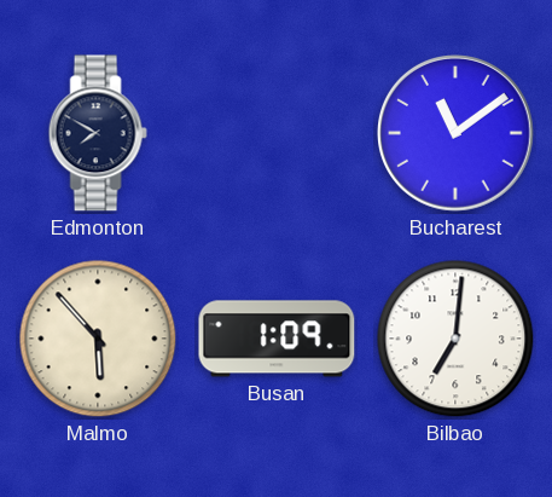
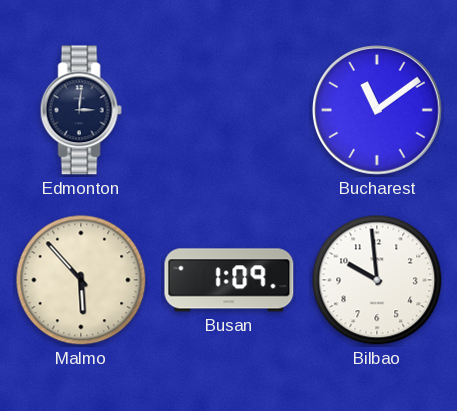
Edmonton: 7:50 -> 3:01
Bilbao: 7:01 -> 9:59
